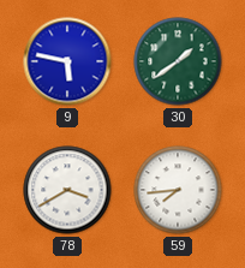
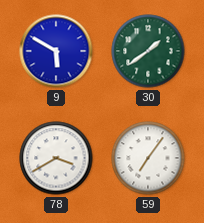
9: 5:47 -> 5:50
59: 7:44 -> 7:06
